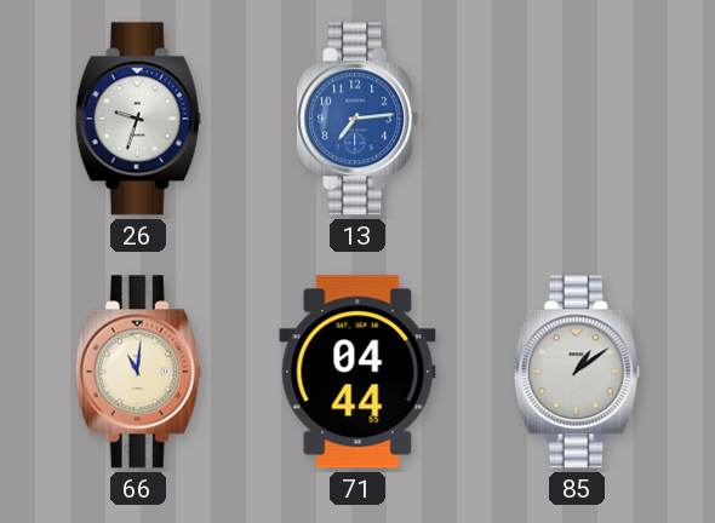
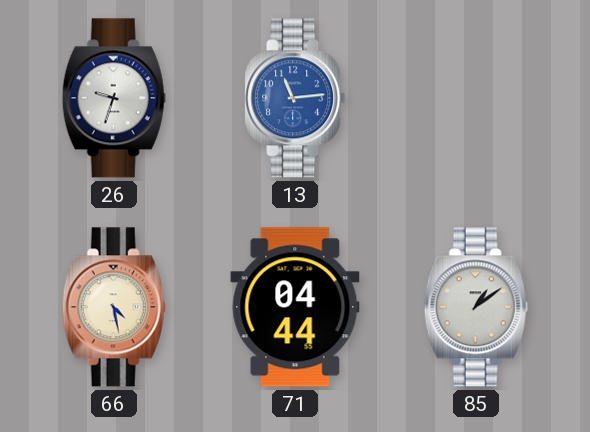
13: 7:14 -> 11:14
66: 11:01 -> 4:28
